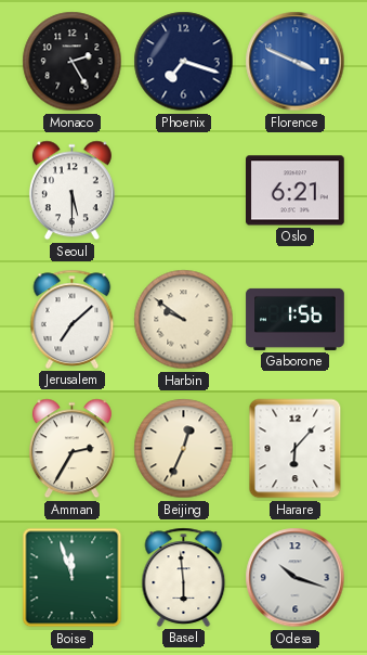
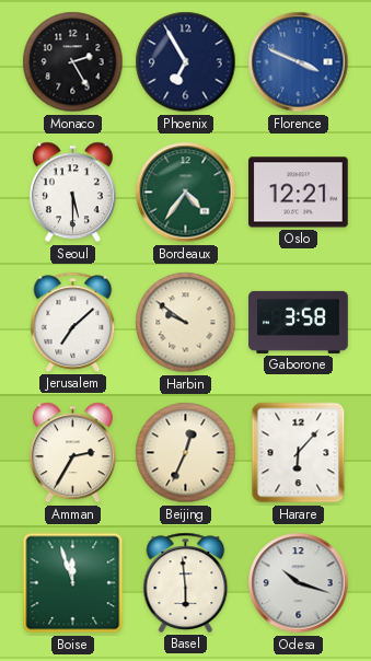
Phoenix: 7:18 -> 6:55
Bordeaux: none -> 4:36
Oslo: 6:21 -> 12:21
Gaborone: 1:56 -> 3:58
